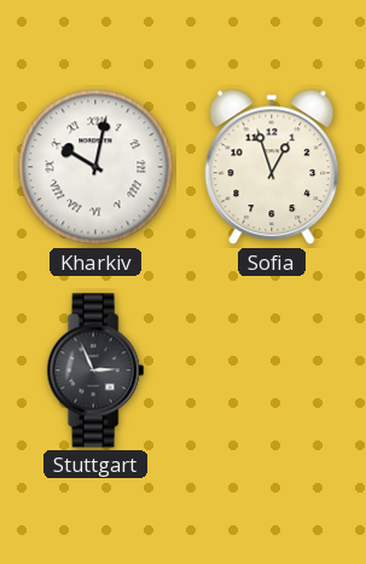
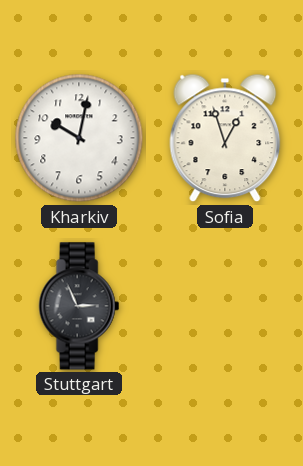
Kharkiv numerals: Roman -> Arabic
